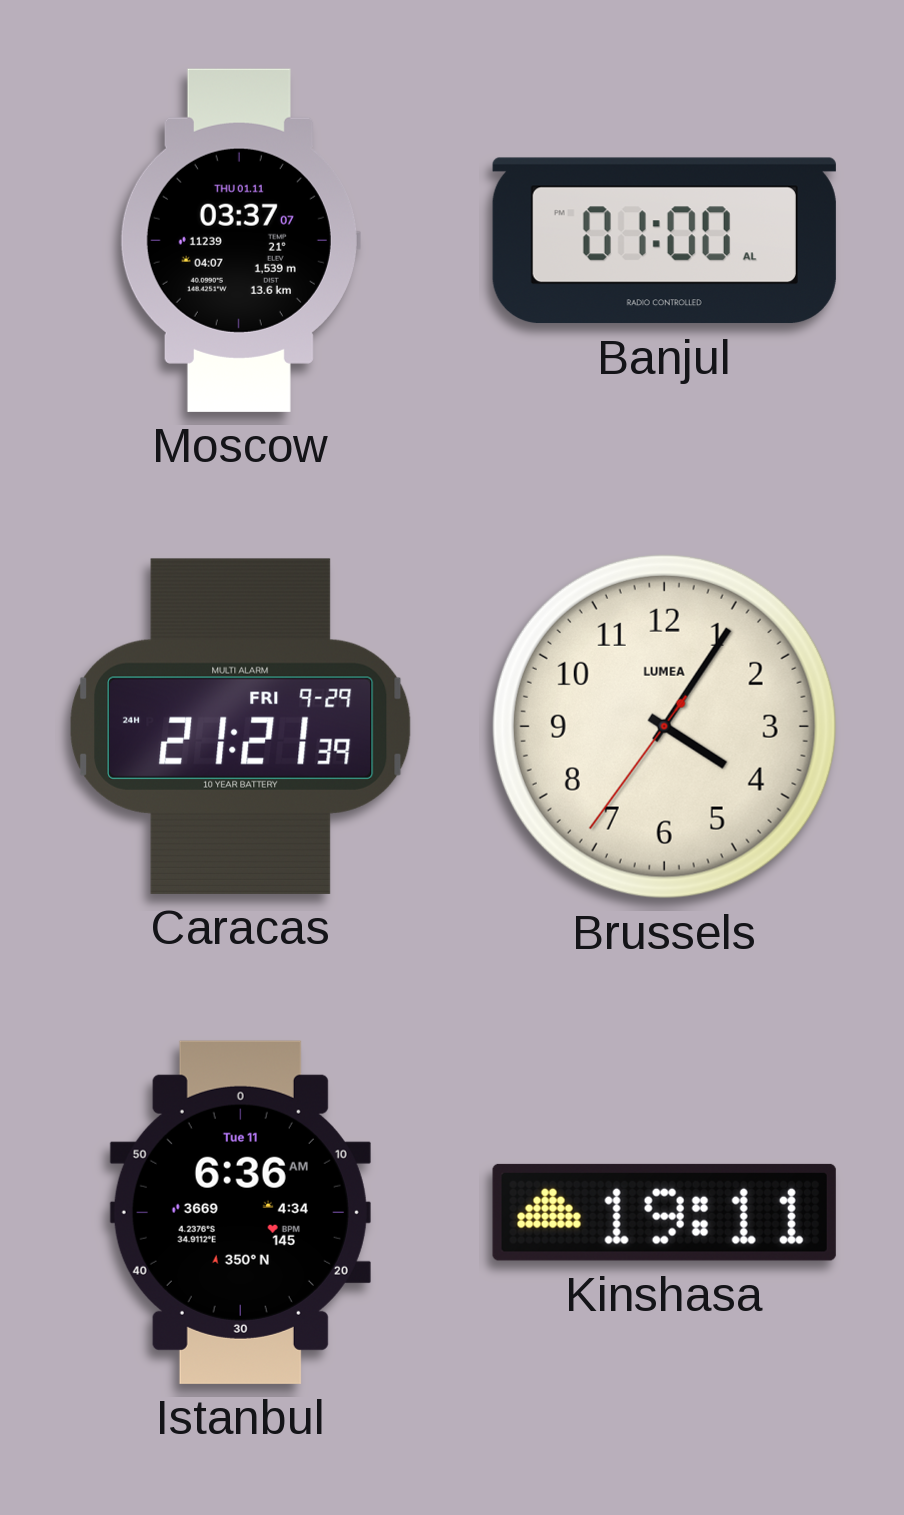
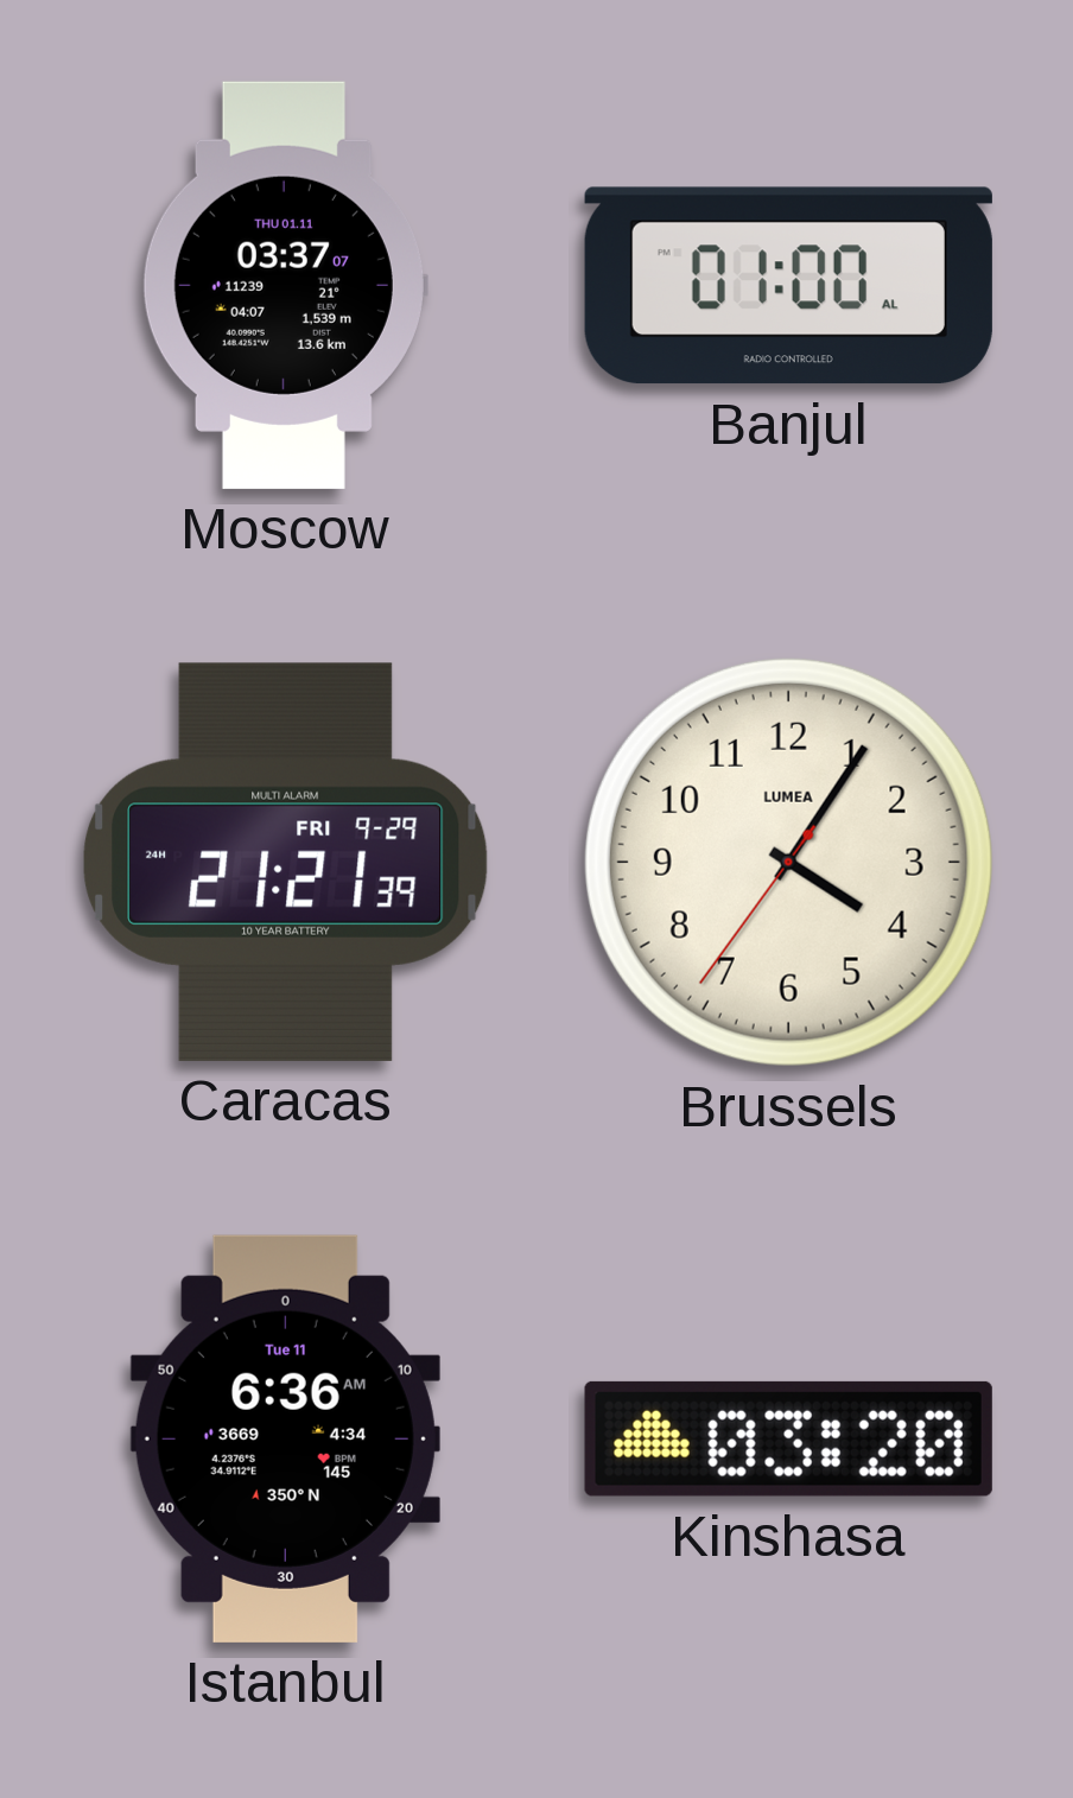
Kinshasa: 19:11 -> 03:20
